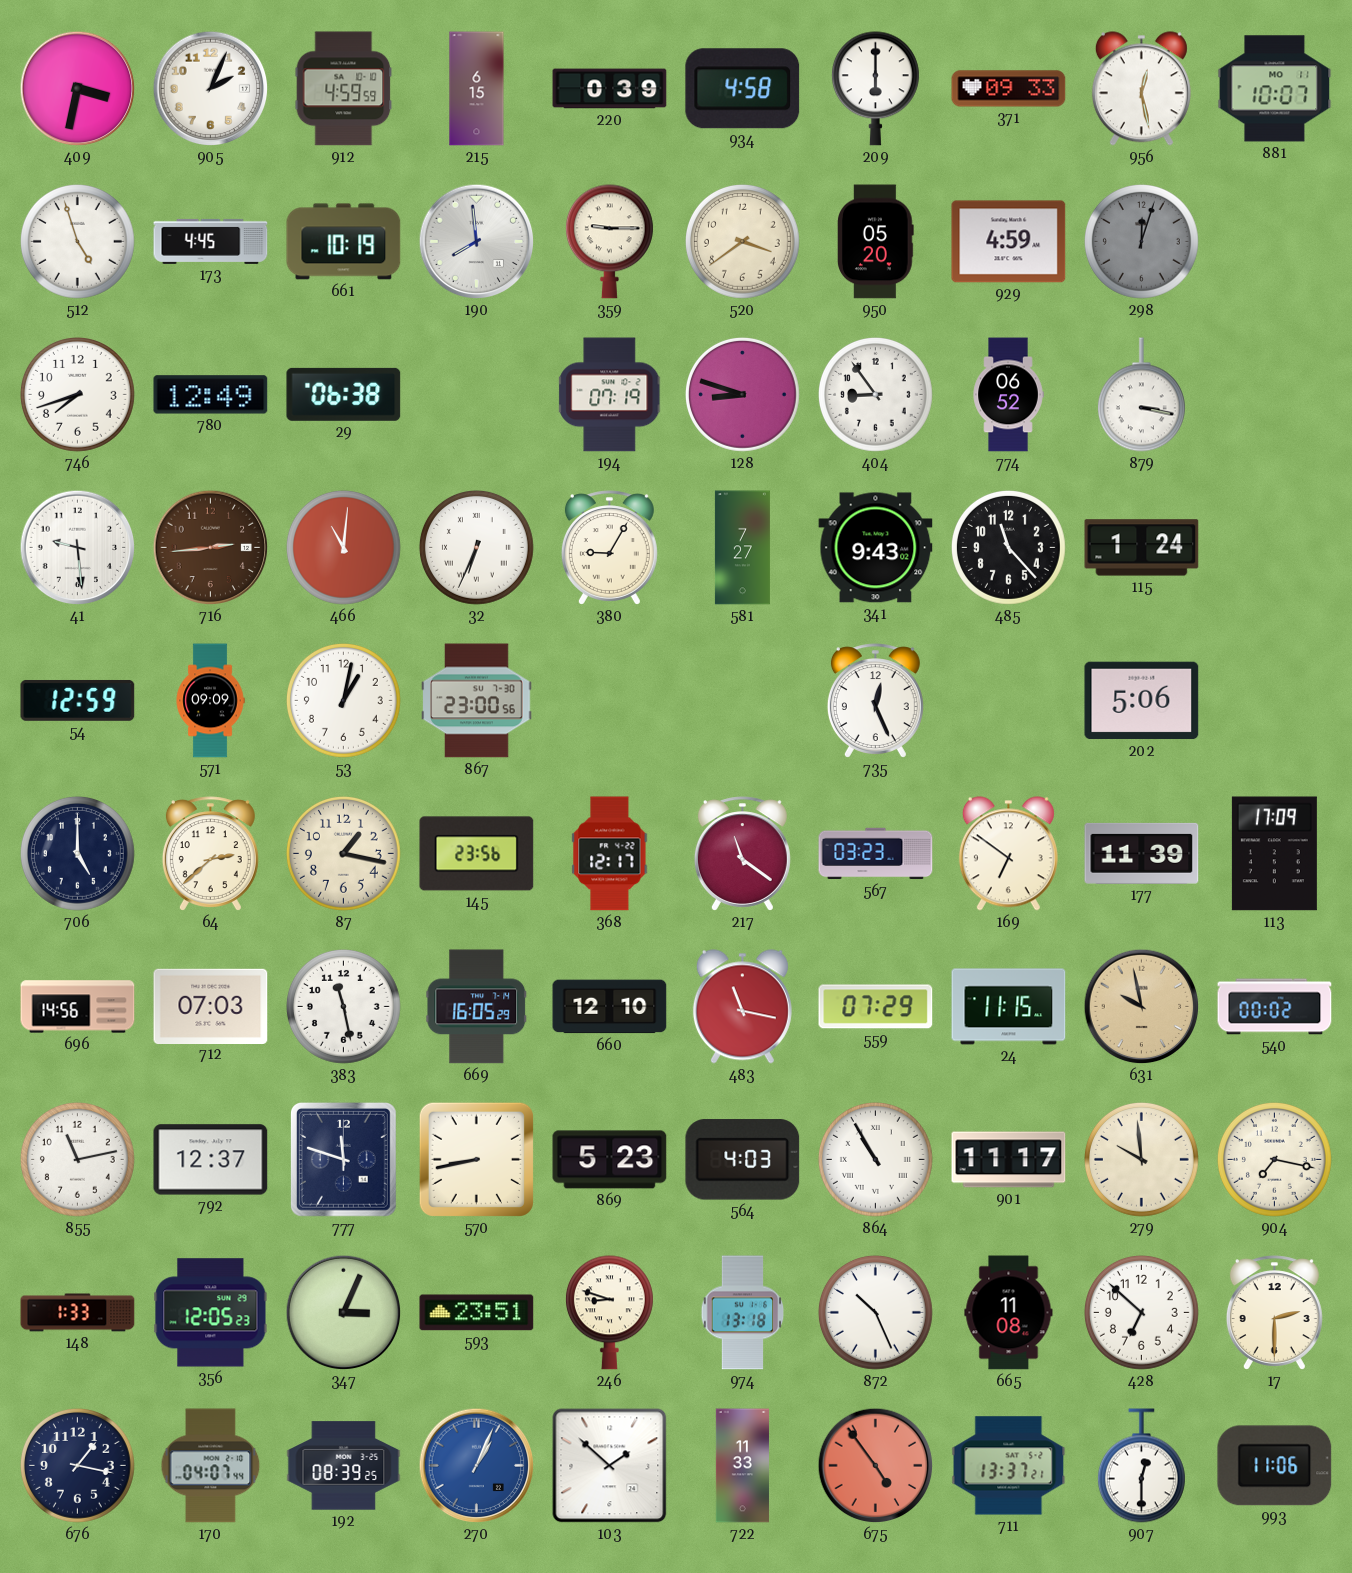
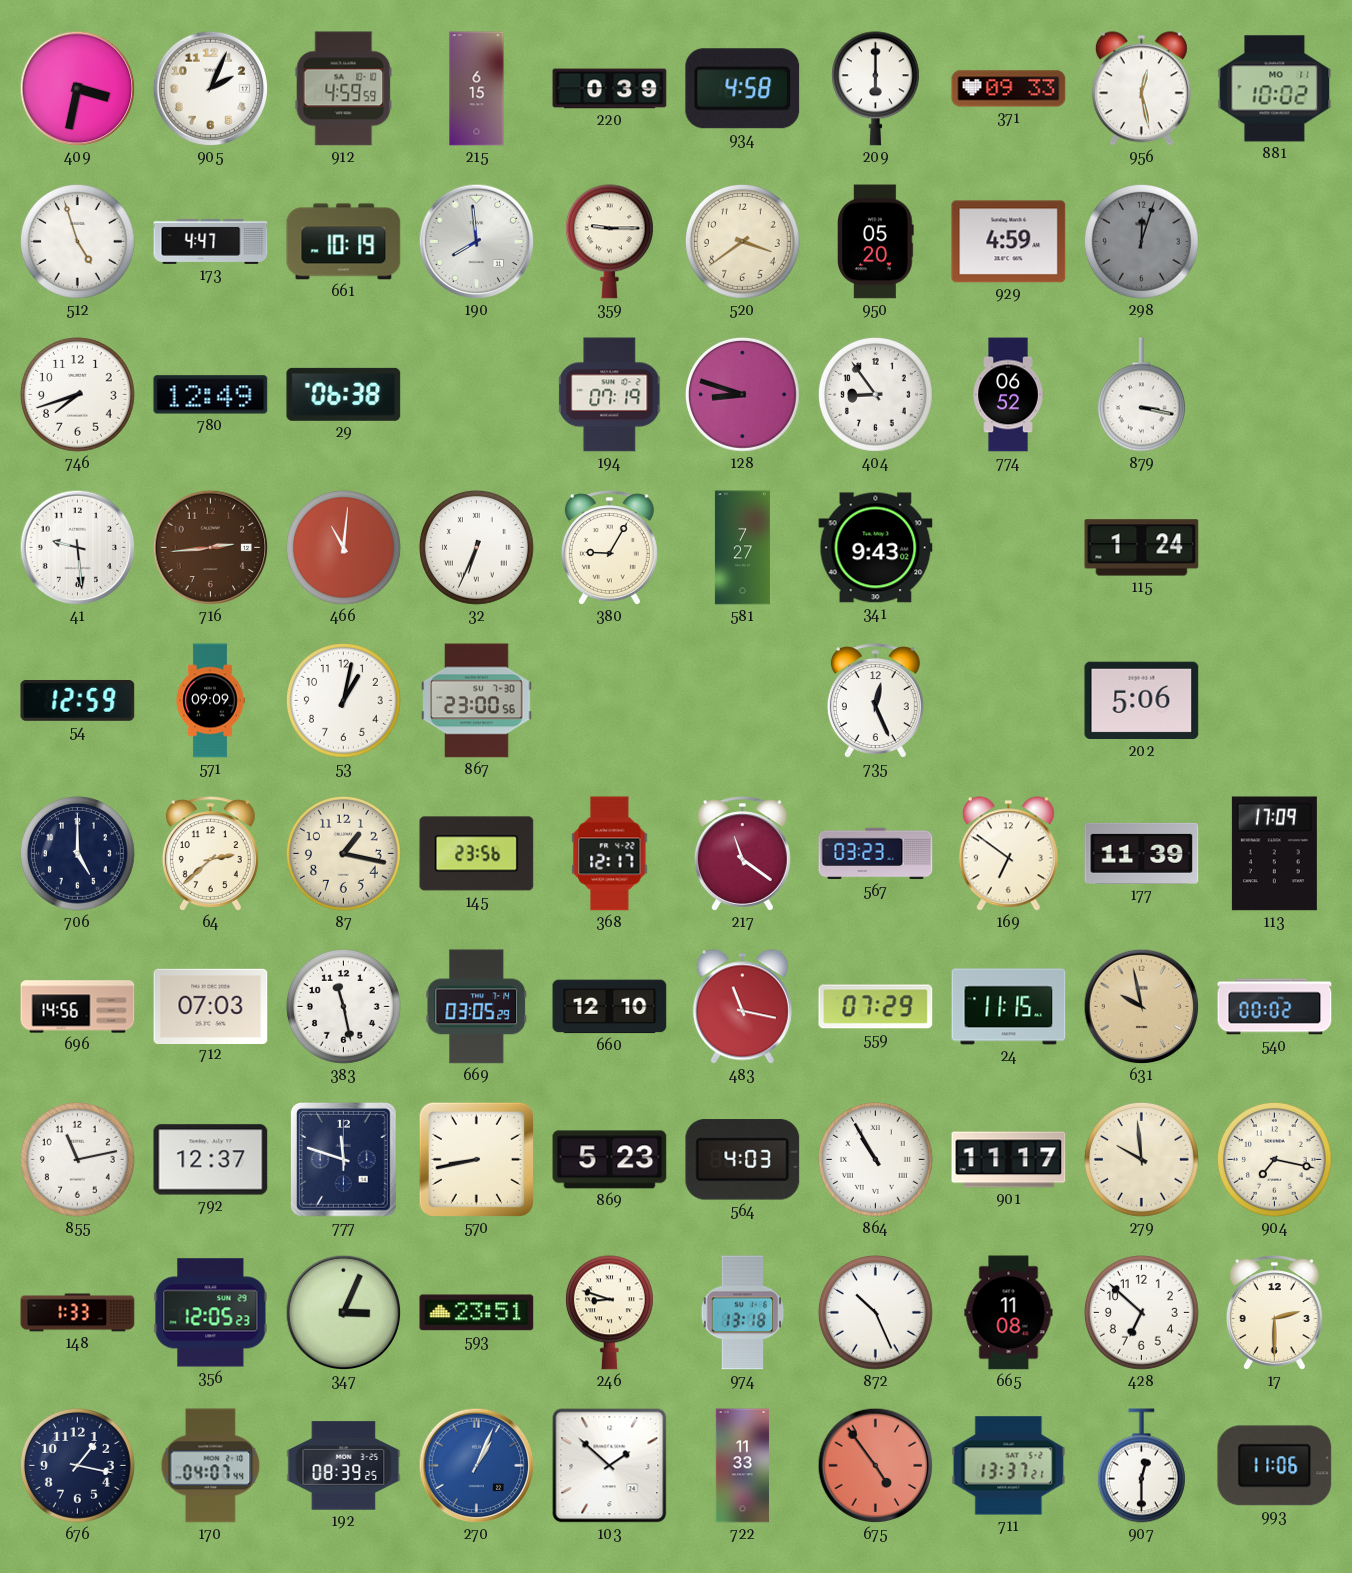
881: 10:07 -> 10:02
173: 4:45 -> 4:47
485: 11:23 -> none
669: 16:05 -> 03:05
